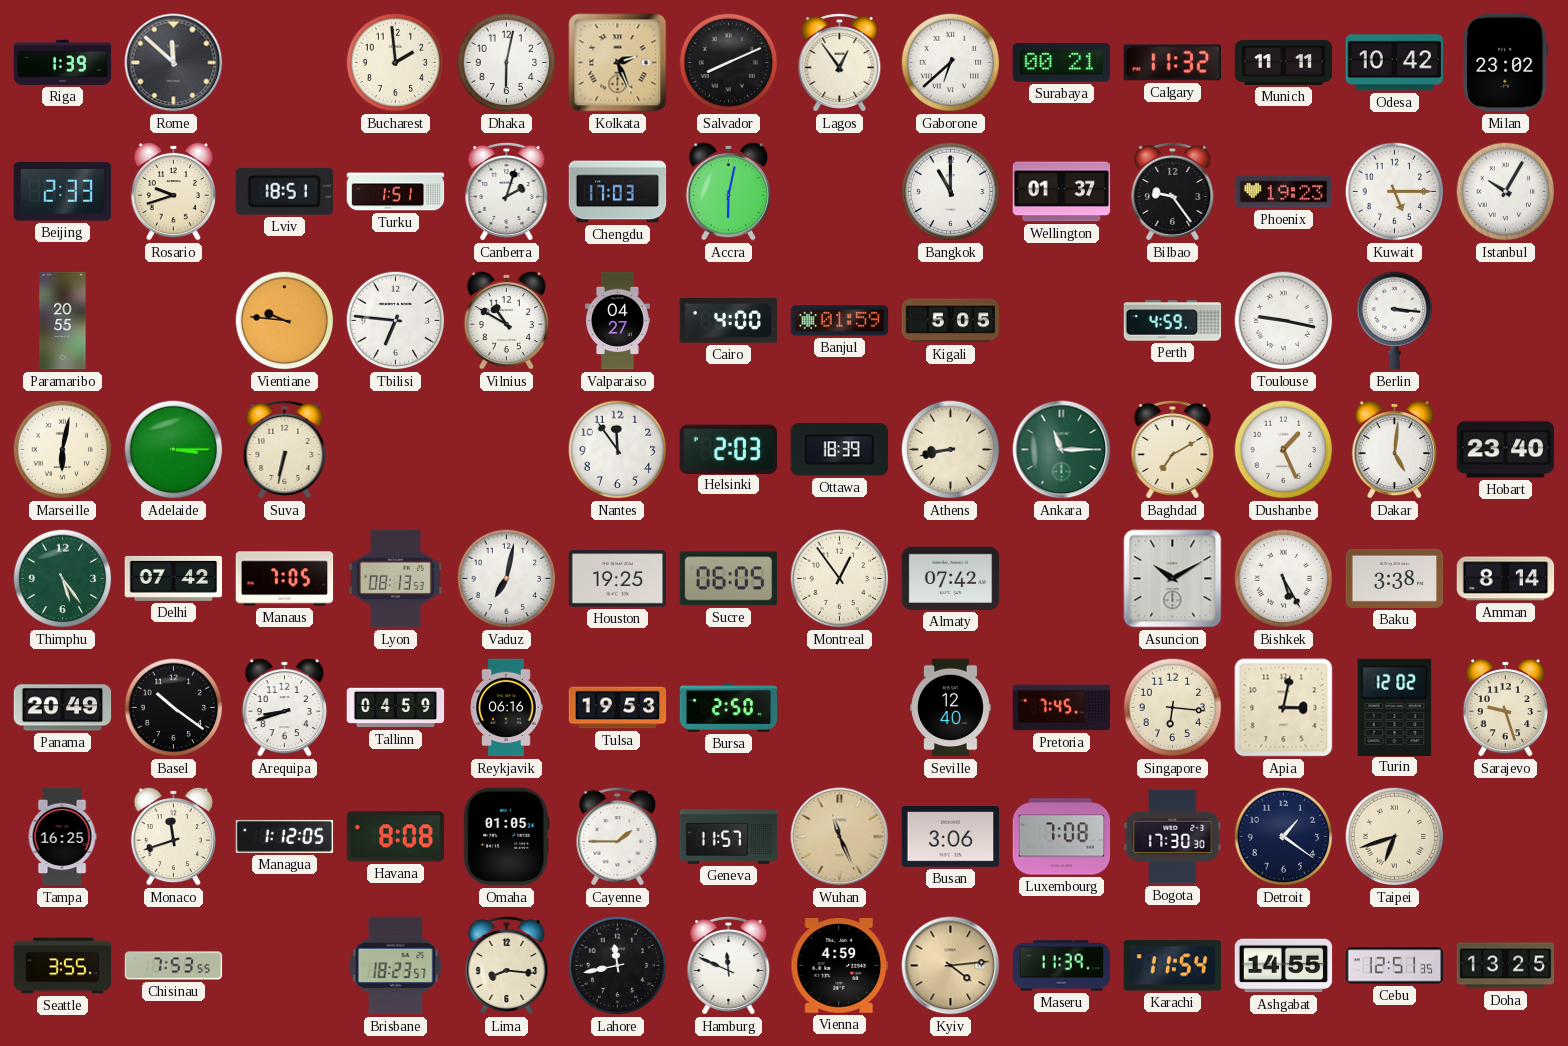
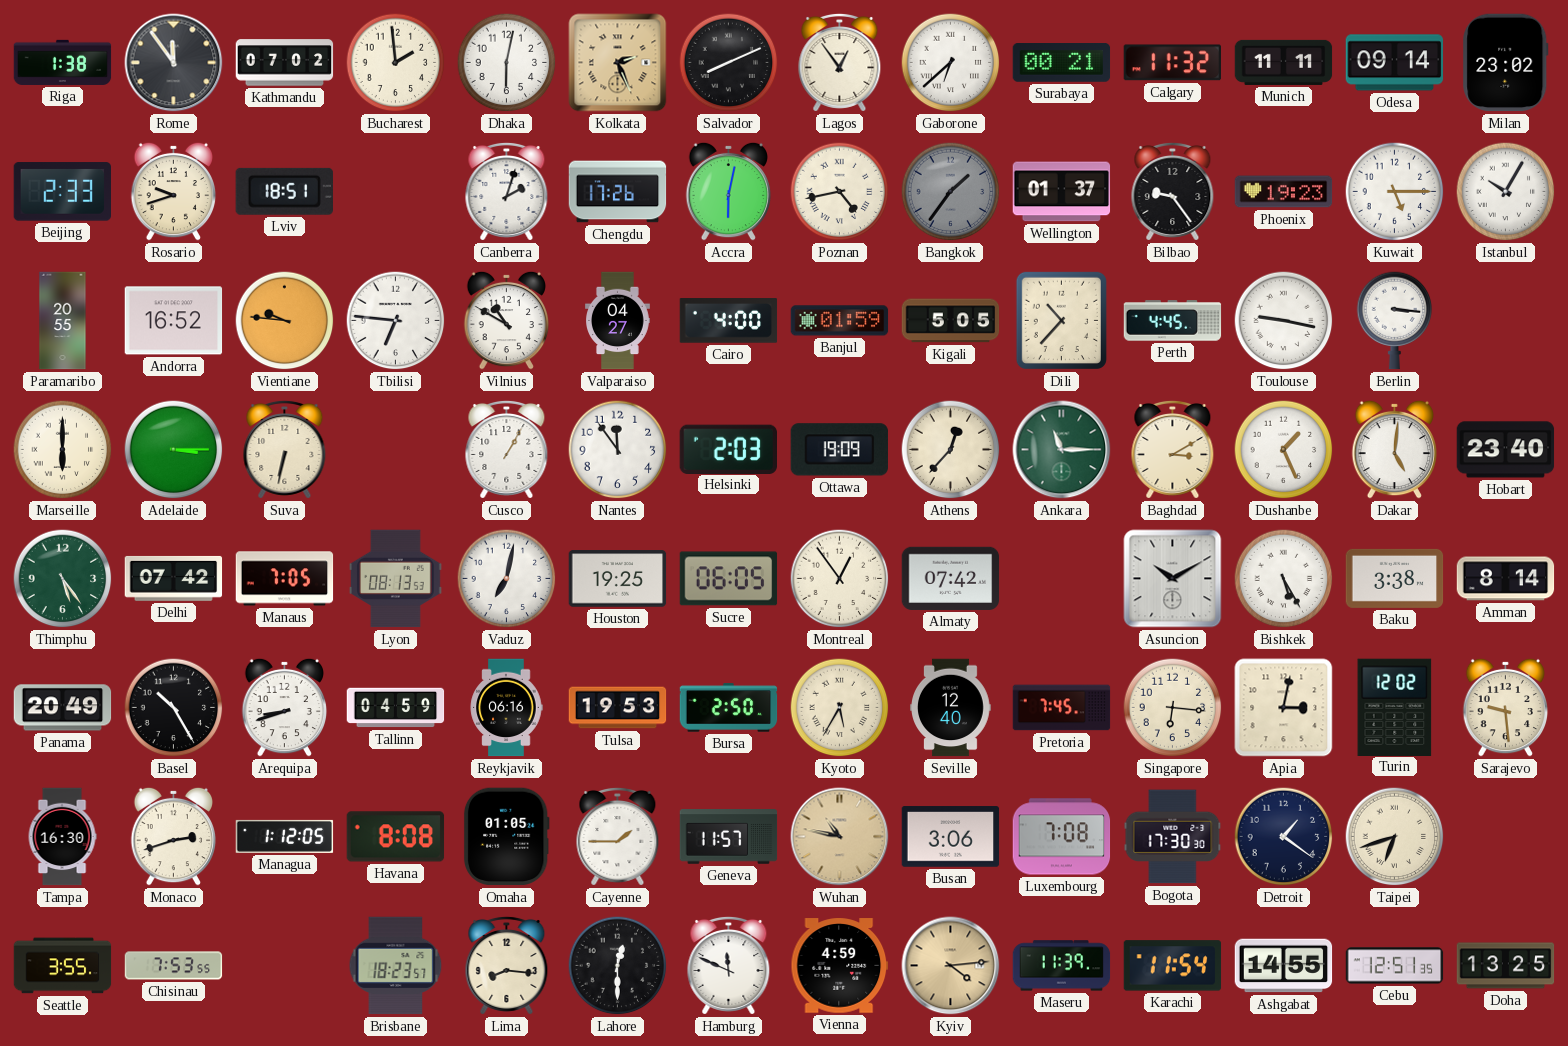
Riga: 1:39 -> 1:38
Rome: 11:52 -> 11:54
Kathmandu: none -> 07:02
Odesa: 10:42 -> 09:14
Turku: 1:51 -> none
Chengdu: 17:03 -> 17:26
Poznan: none -> 4:43
Bangkok: 11:00 -> 1:36
Bangkok dial: white -> grey
Andorra: none -> 16:52
Dili: none -> 10:37
Perth: 4:59 -> 4:45
Marseille: 6:02 -> 6:00
Cusco: none -> 1:05
Ottawa: 18:39 -> 19:09
Athens: 8:43 -> 12:37
Baghdad: 7:10 -> 3:10
Basel: 10:21 -> 10:25
Kyoto: none -> 5:35
Sarajevo: 9:27 -> 9:29
Tampa: 16:25 -> 16:30
Monaco: 11:42 -> 2:42
Wuhan: 11:26 -> 10:47
Lahore: 11:43 -> 12:30
